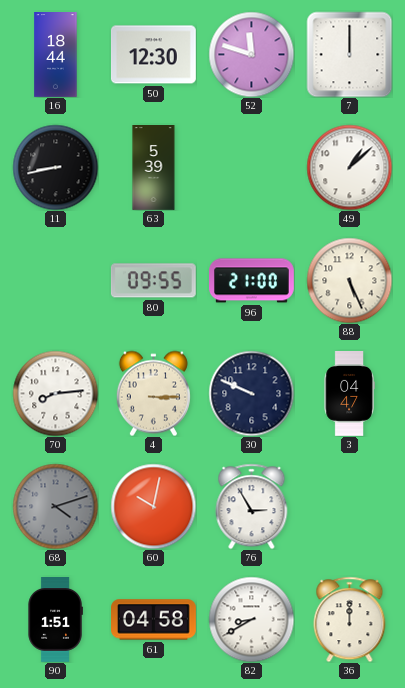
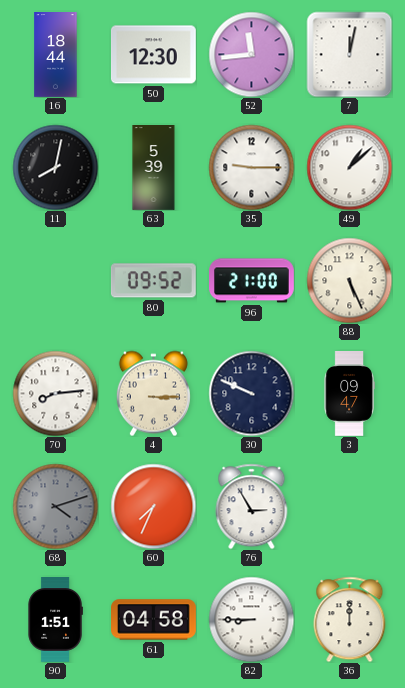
52: 11:48 -> 11:44
7: 12:00 -> 12:02
11: 8:43 -> 8:02
35: none -> 9:15
80: 09:55 -> 09:52
3: 04:47 -> 09:47
60: 10:02 -> 7:34
82: 8:40 -> 8:45
